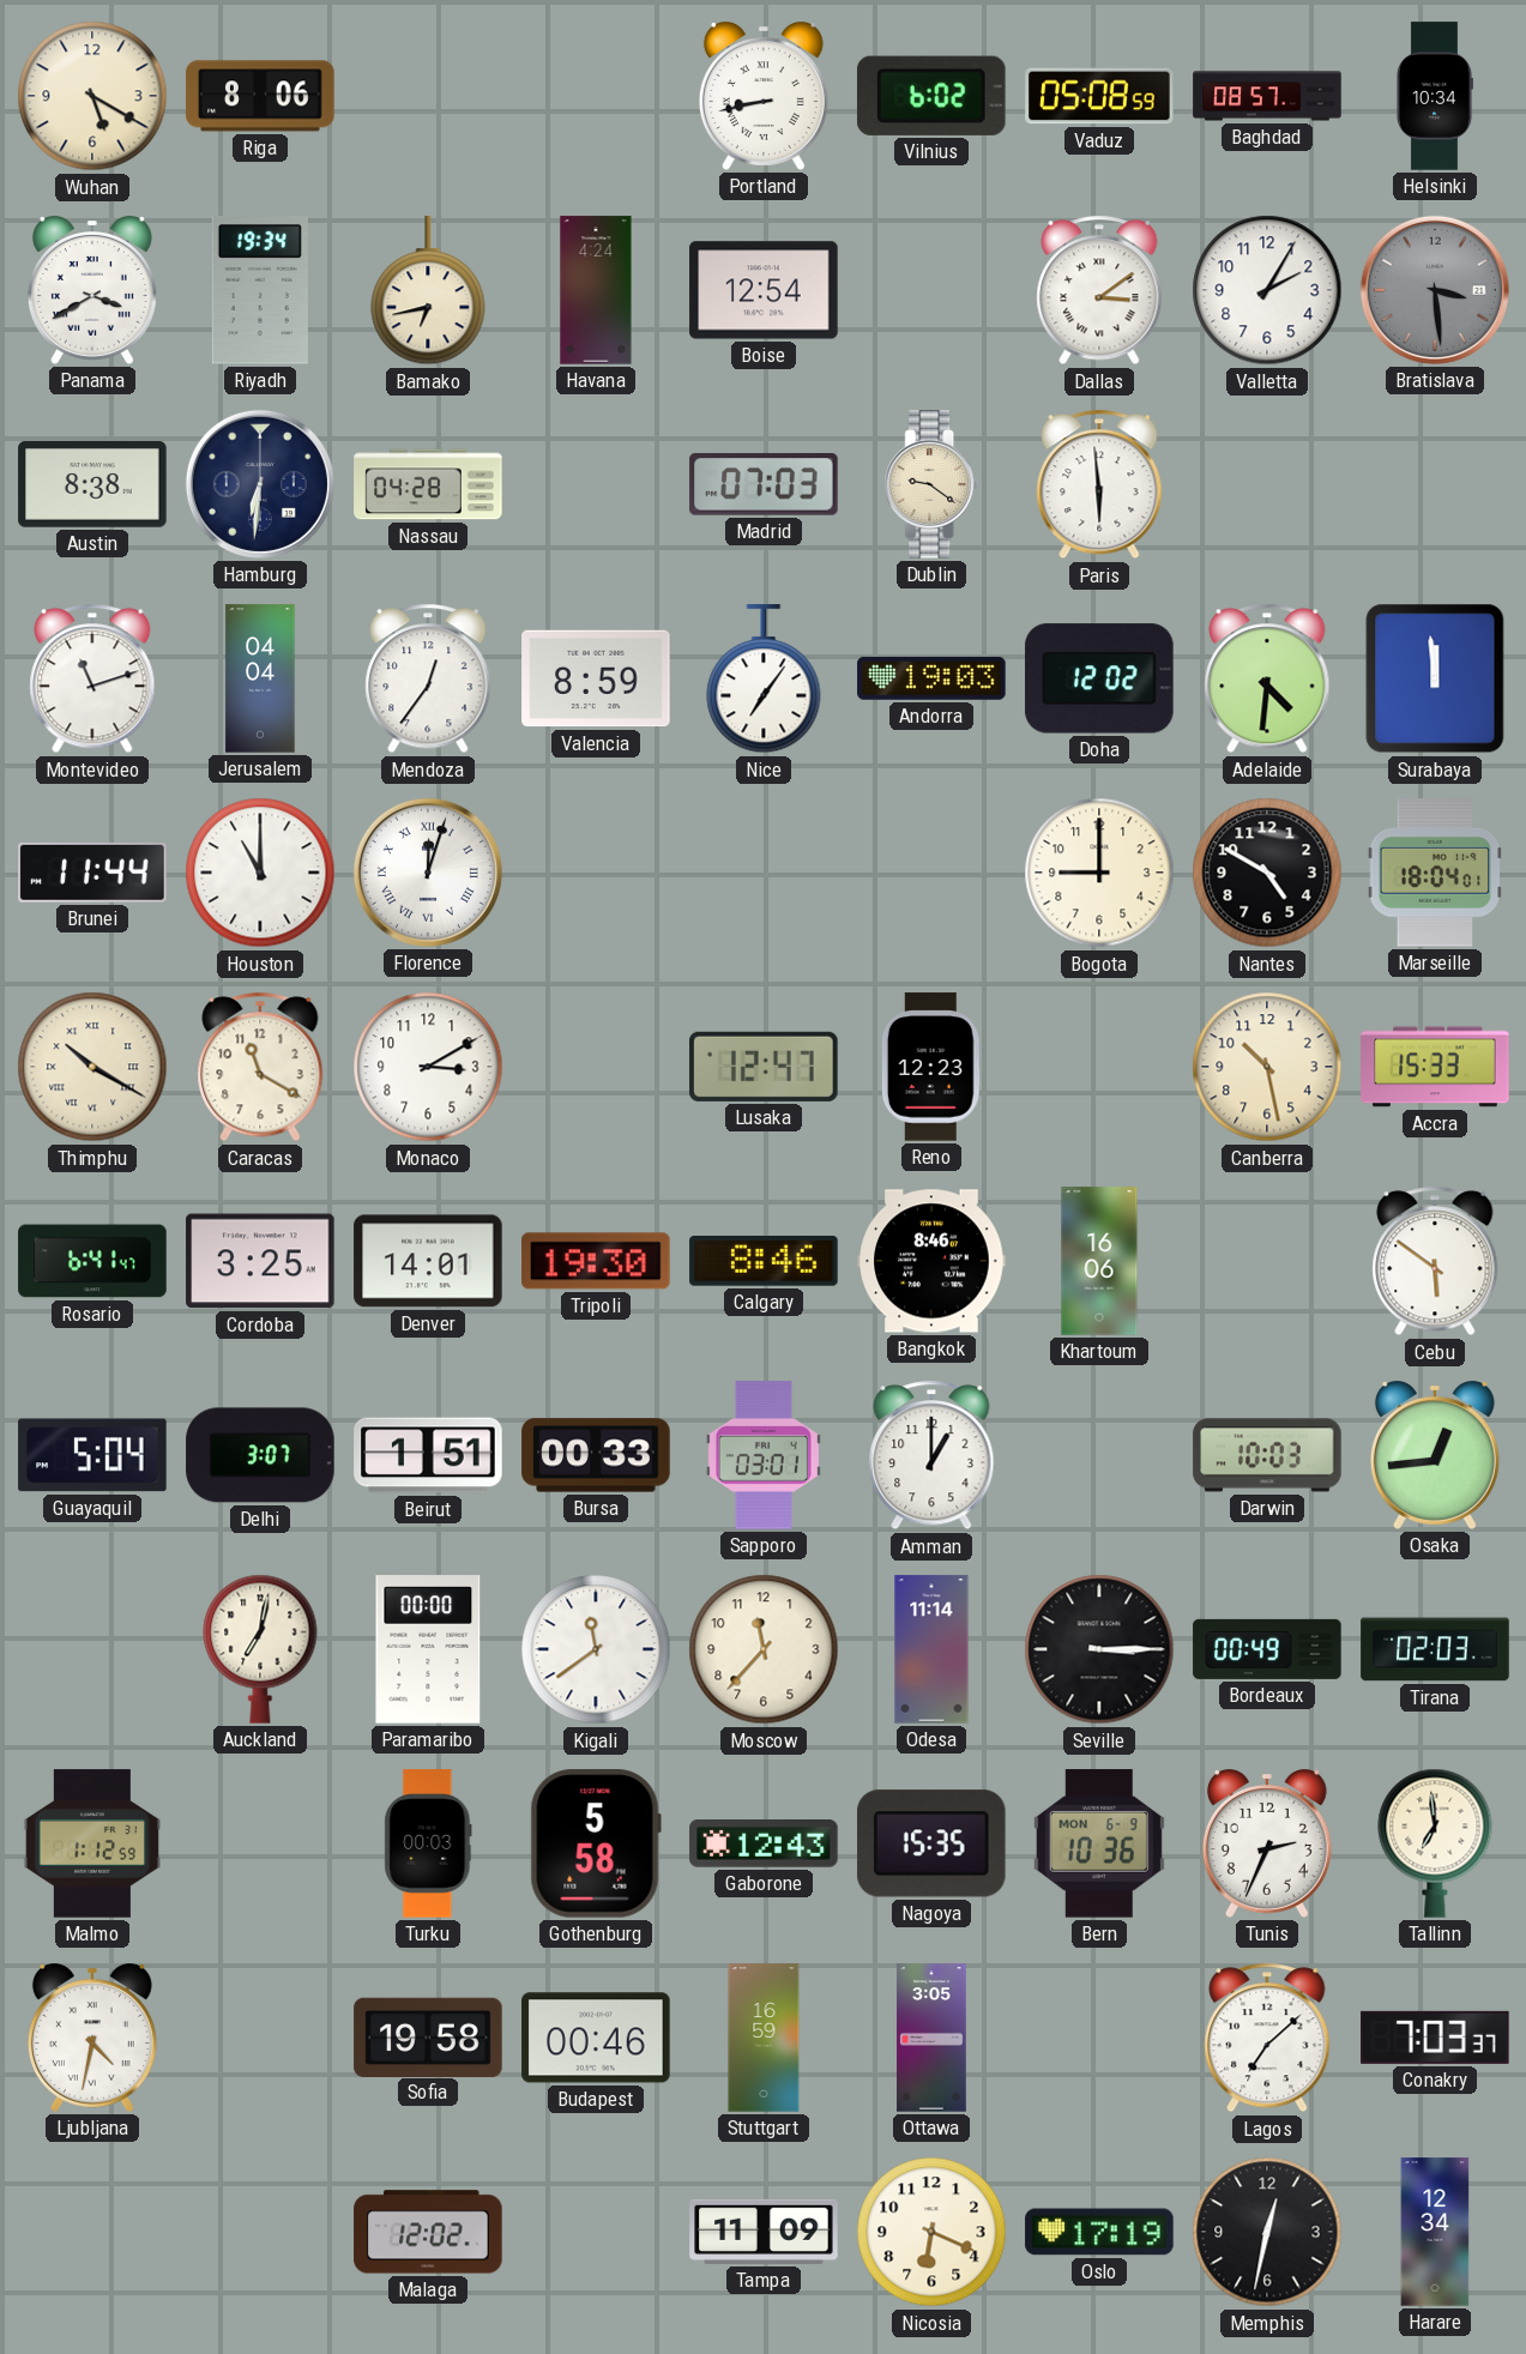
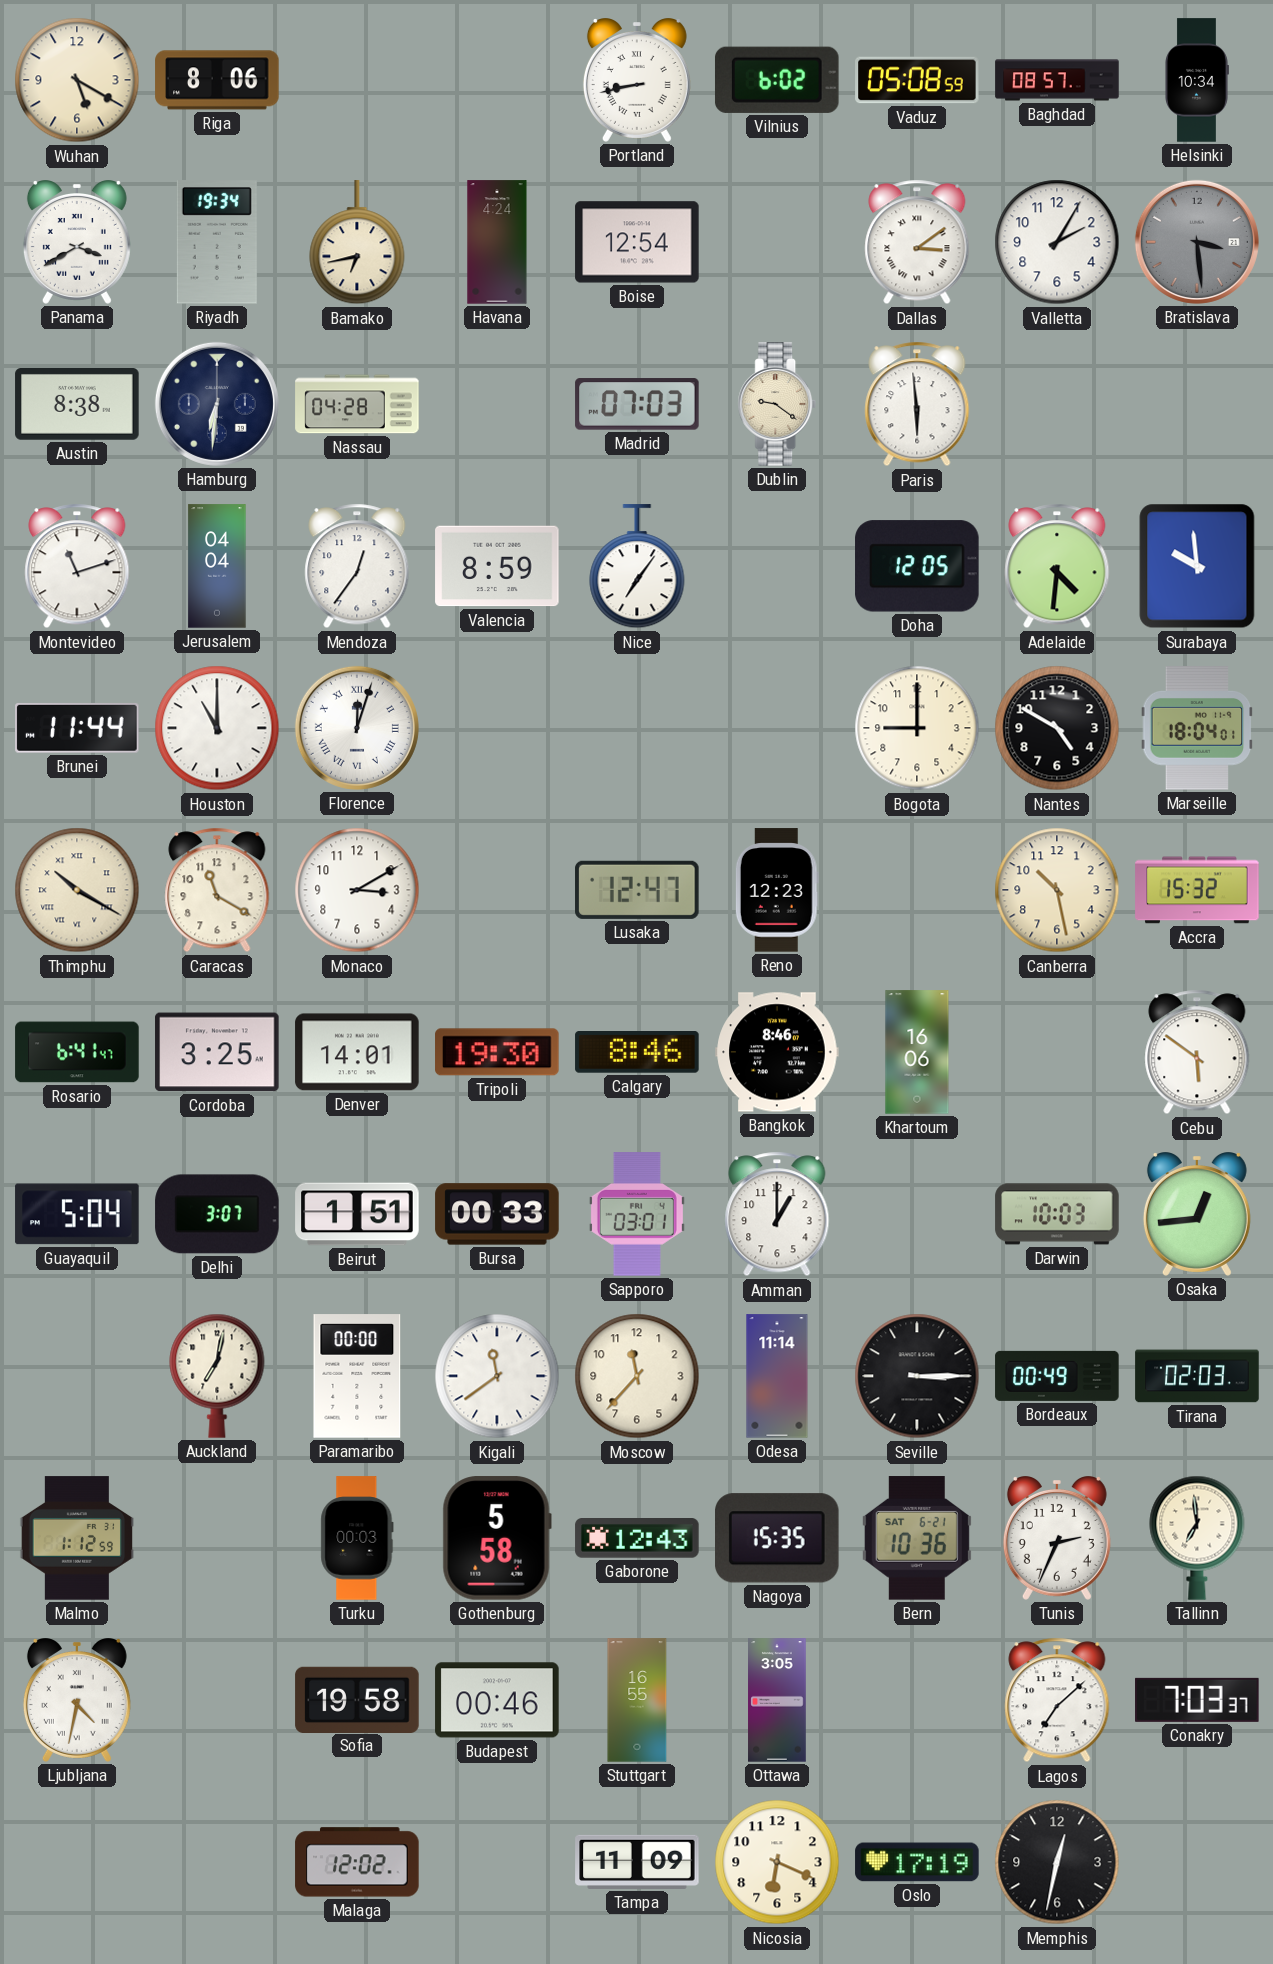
Andorra: 19:03 -> none
Doha: 12:02 -> 12:05
Surabaya: 11:59 -> 9:59
Accra: 15:33 -> 15:32
Bern date: MON 6-9 -> SAT 6-21
Stuttgart: 16:59 -> 16:55
Harare: 12:34 -> none
